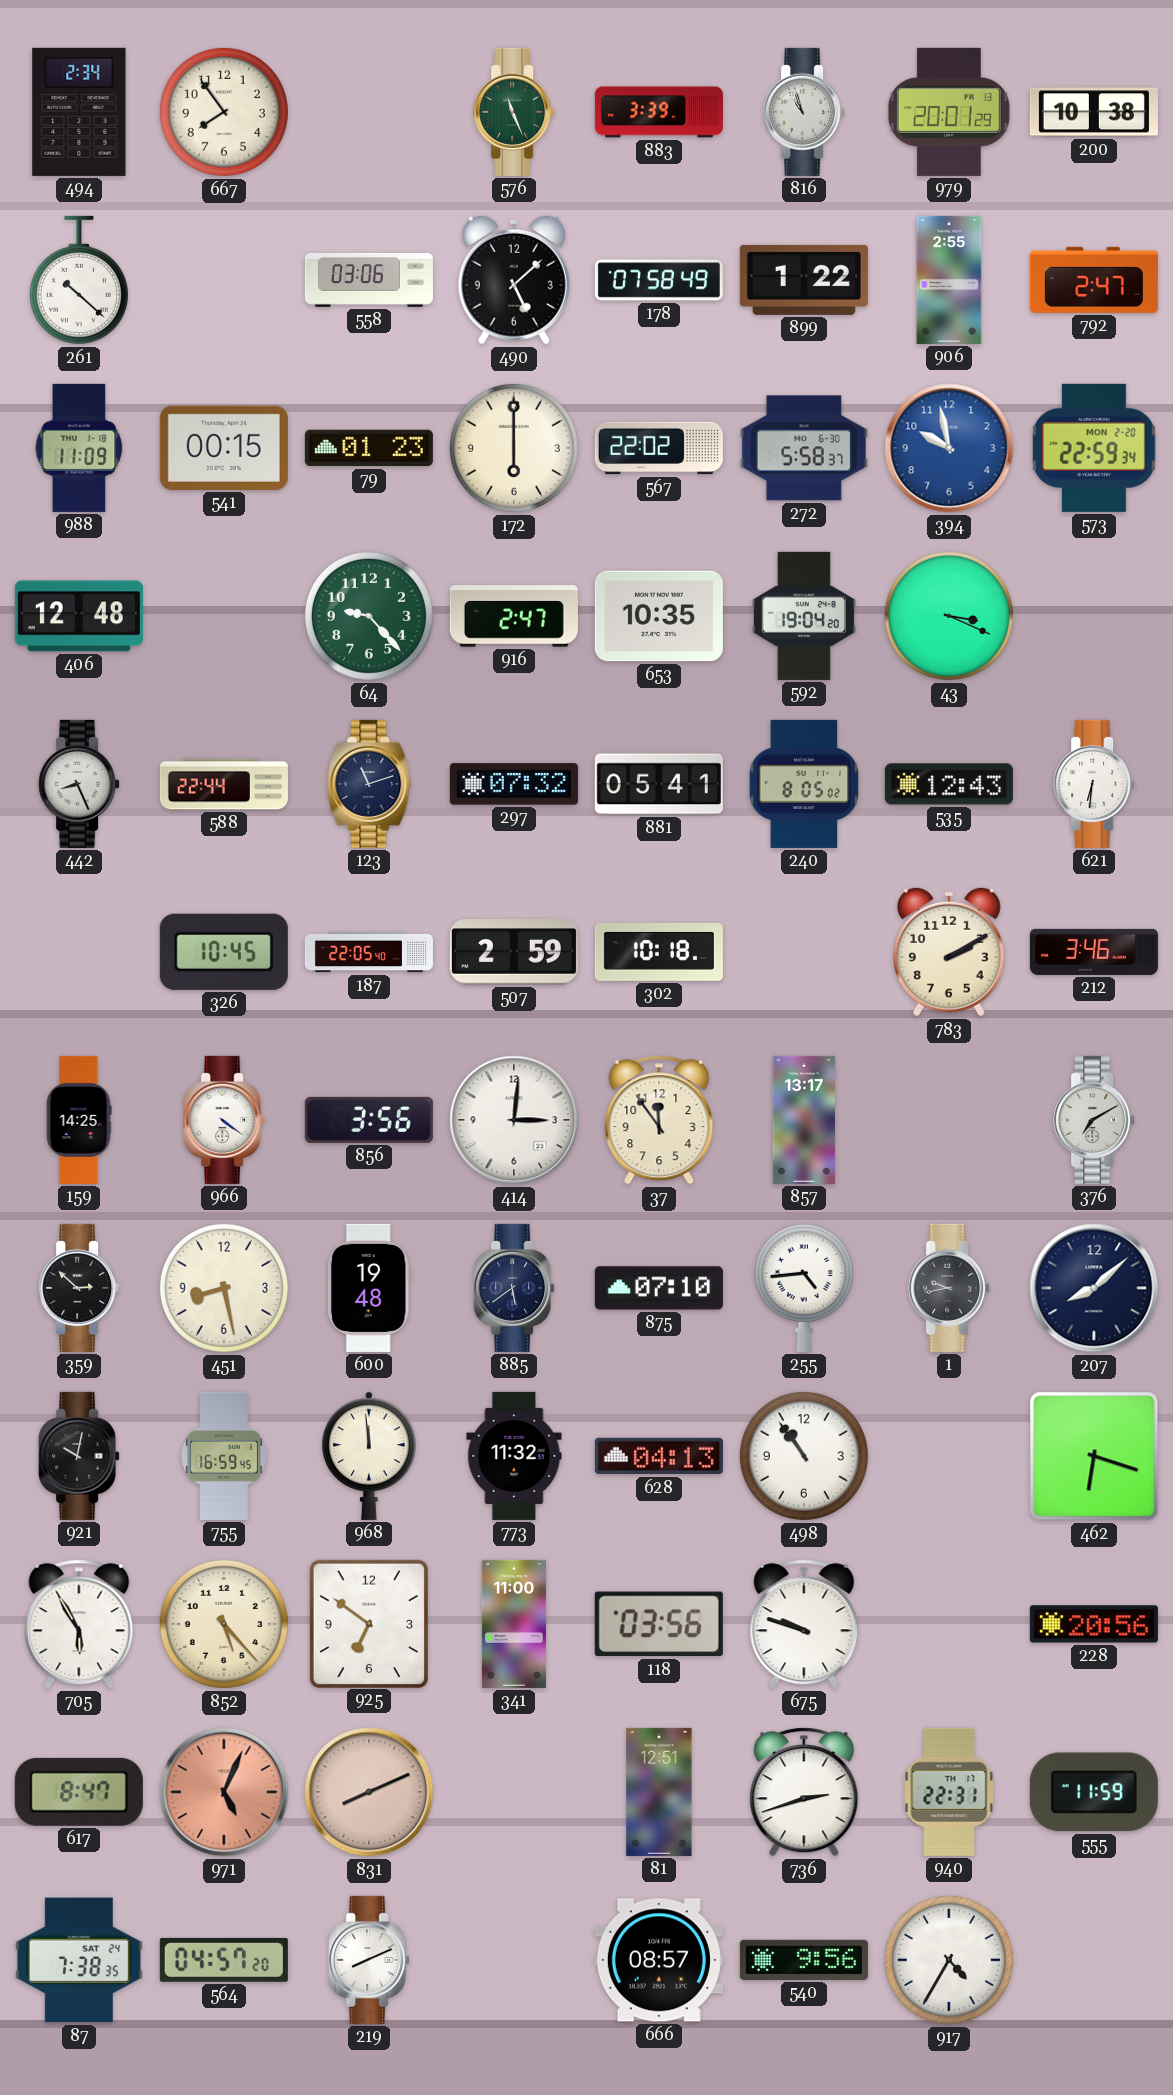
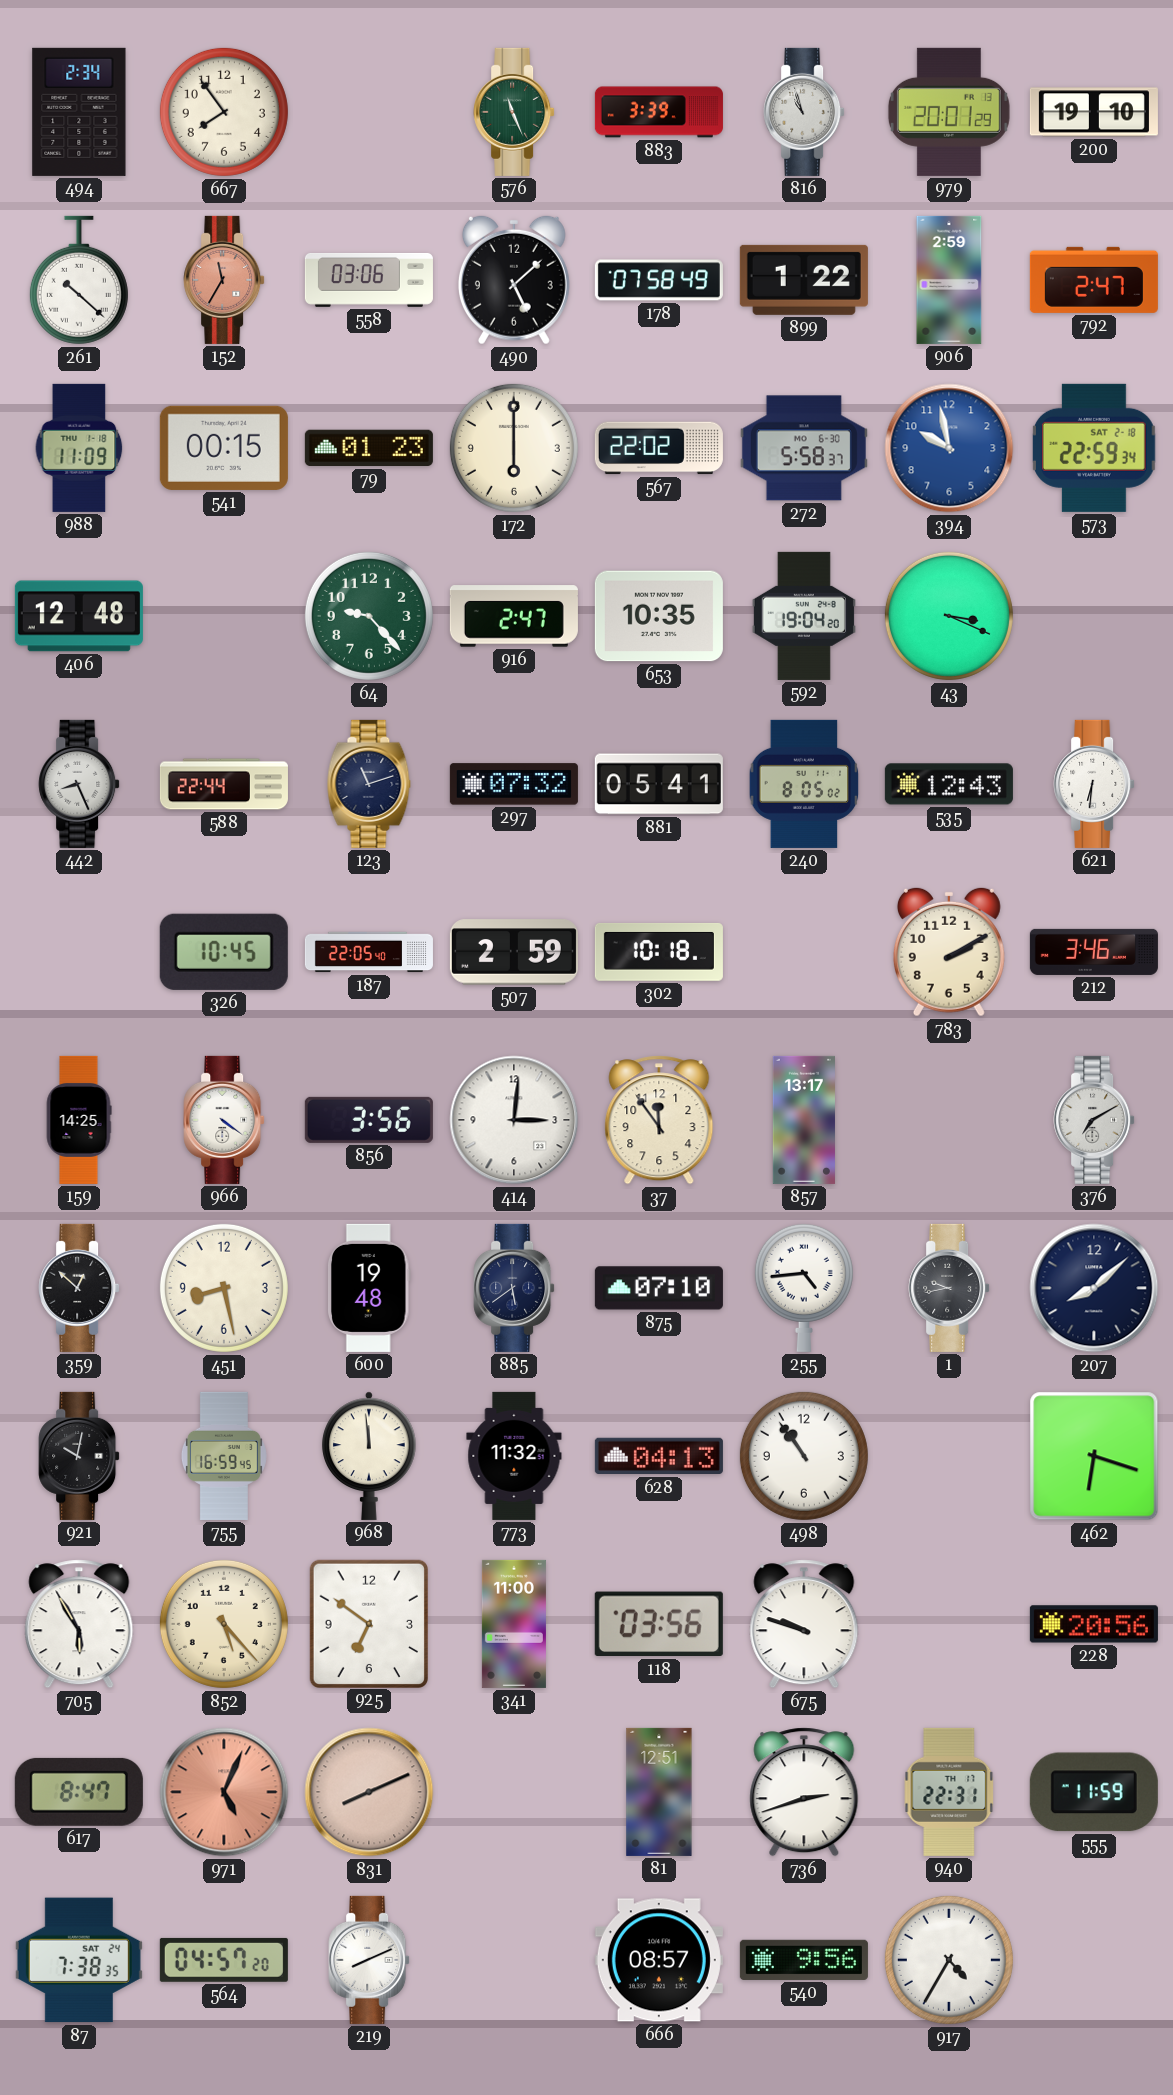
200: 10:38 -> 19:10
152: none -> 11:35
906: 2:55 -> 2:59
573 date: MON 2-20 -> SAT 2-18
359: 2:52 -> 12:52
